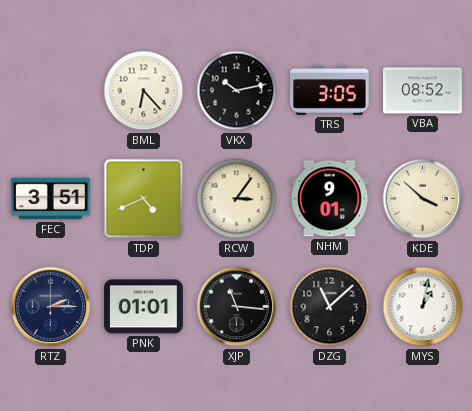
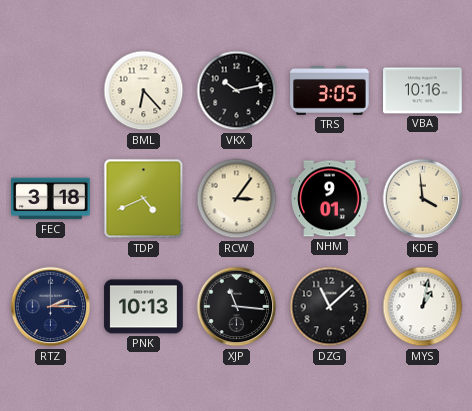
VBA: 08:52 -> 10:16
FEC: 3:51 -> 3:18
KDE: 3:52 -> 3:59
PNK: 01:01 -> 10:13
